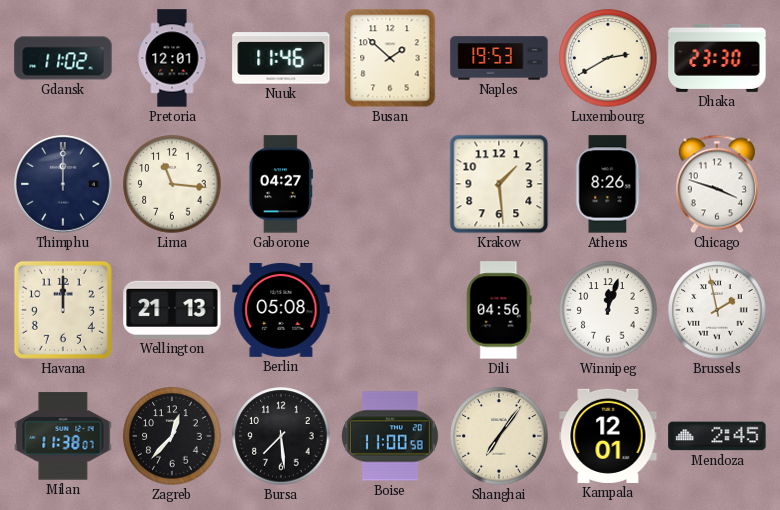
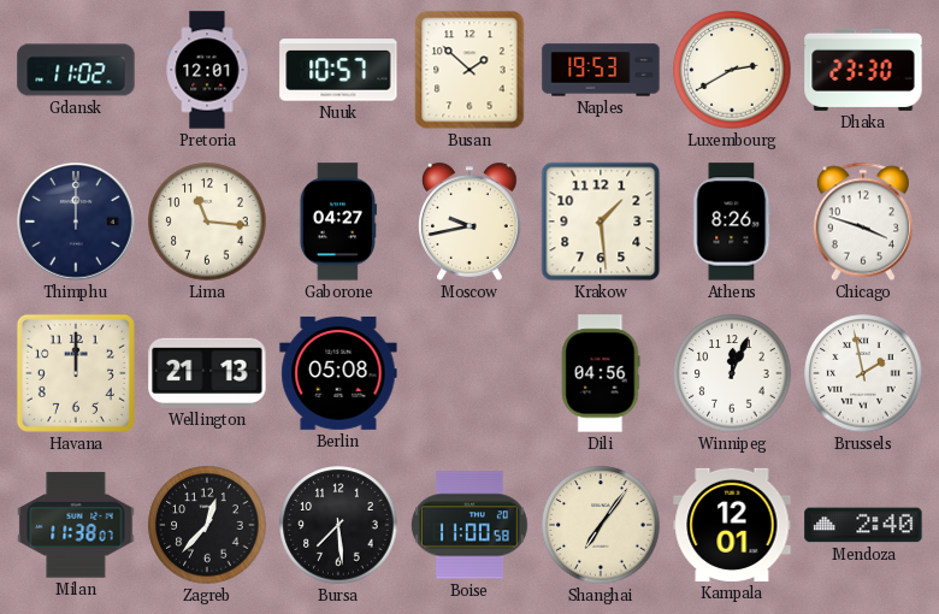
Nuuk: 11:46 -> 10:57
Moscow: none -> 9:43
Winnipeg: 12:03 -> 12:04
Mendoza: 2:45 -> 2:40
